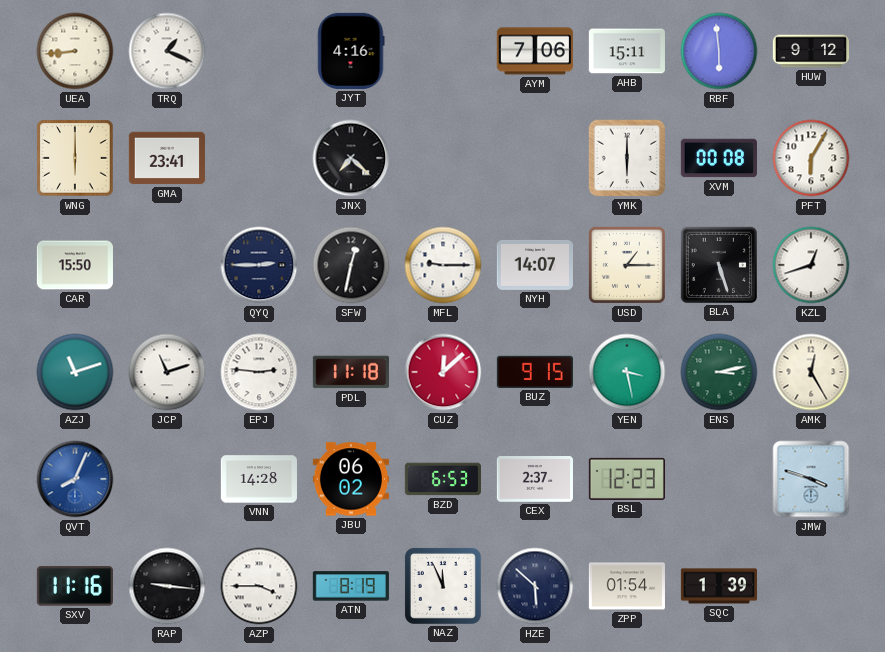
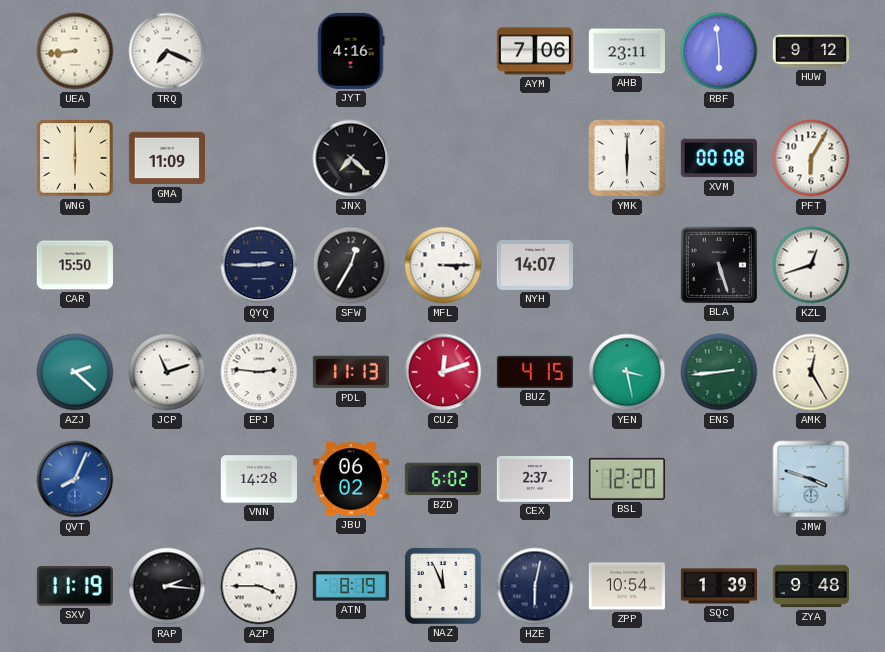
TRQ: 1:19 -> 7:19
AHB: 15:11 -> 23:11
GMA: 23:41 -> 11:09
SFW: 12:32 -> 12:35
MFL: 9:15 -> 3:15
USD: 1:15 -> none
AZJ: 11:12 -> 2:22
PDL: 11:18 -> 11:13
CUZ: 12:08 -> 12:12
BUZ: 9:15 -> 4:15
ENS: 3:13 -> 2:44
BZD: 6:53 -> 6:02
BSL: 12:23 -> 12:20
SXV: 11:16 -> 11:19
RAP: 9:16 -> 2:16
HZE: 5:52 -> 6:02
ZPP: 01:54 -> 10:54
ZYA: none -> 9:48
